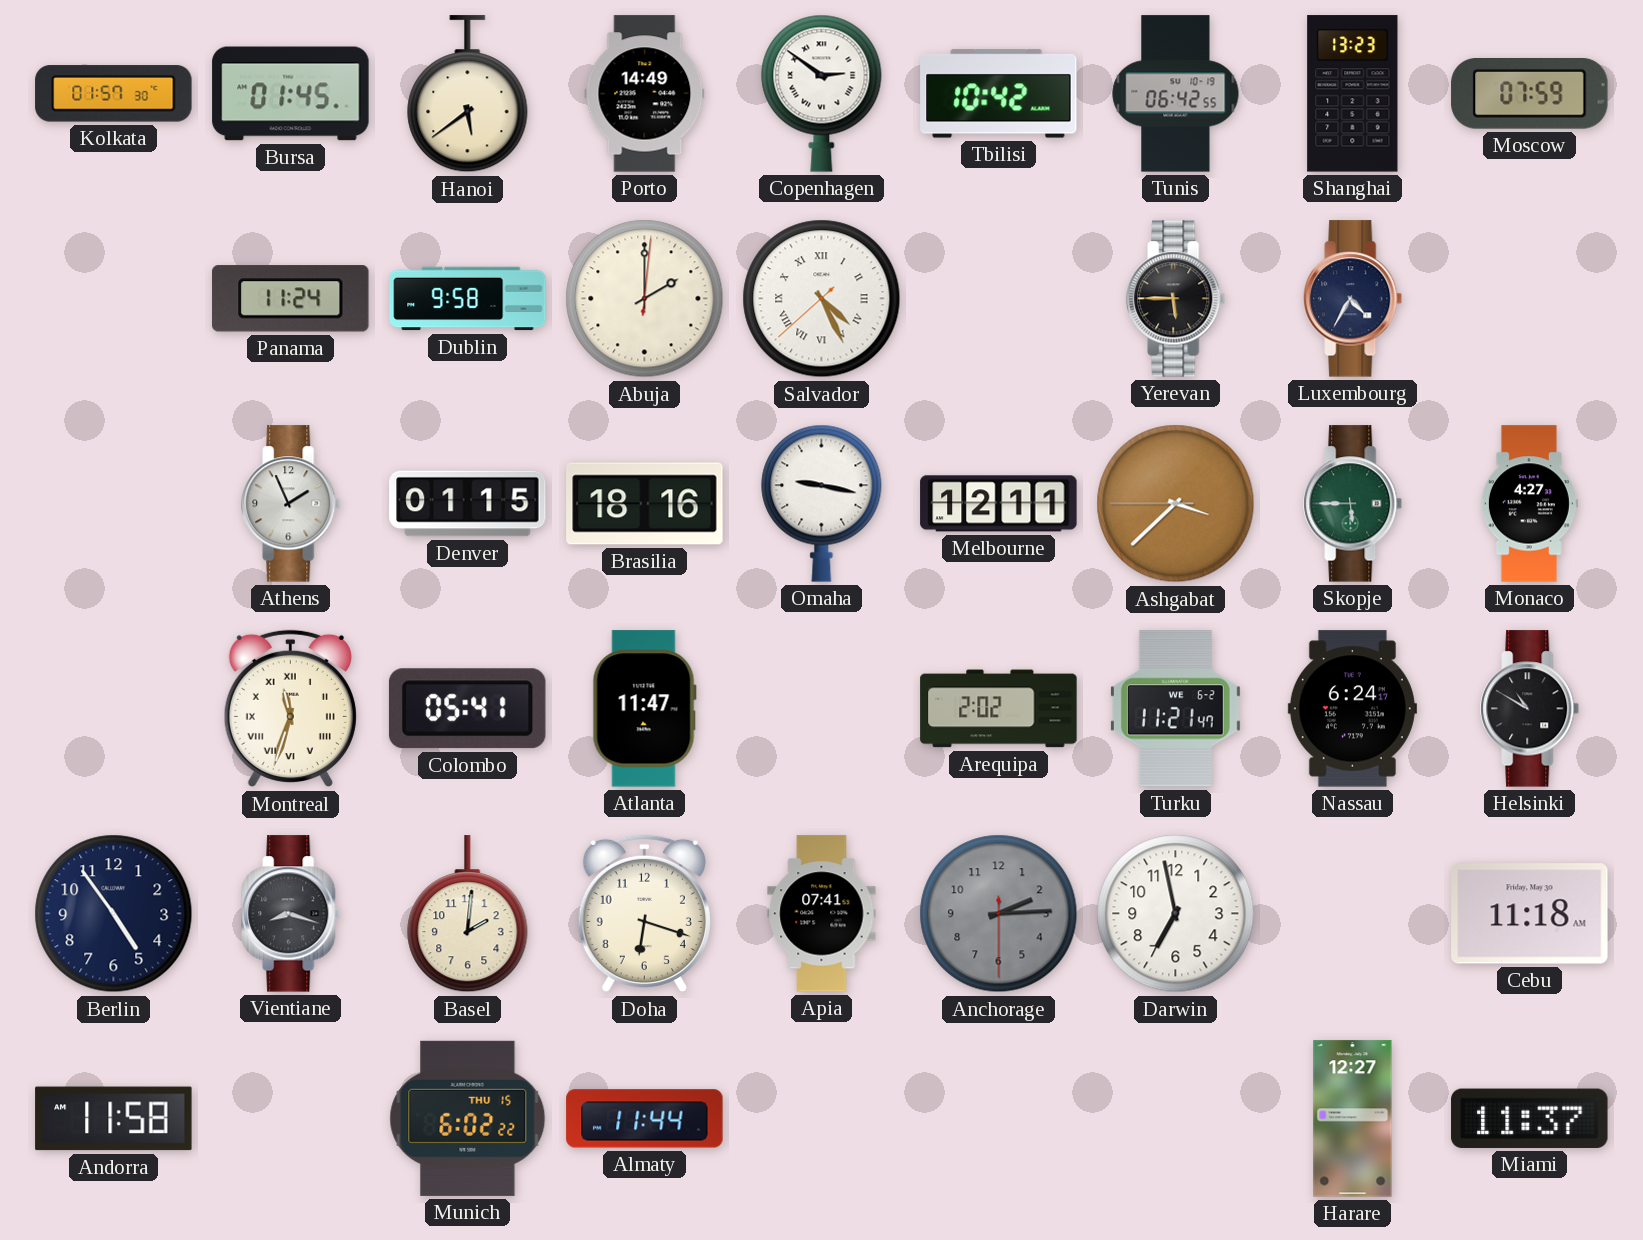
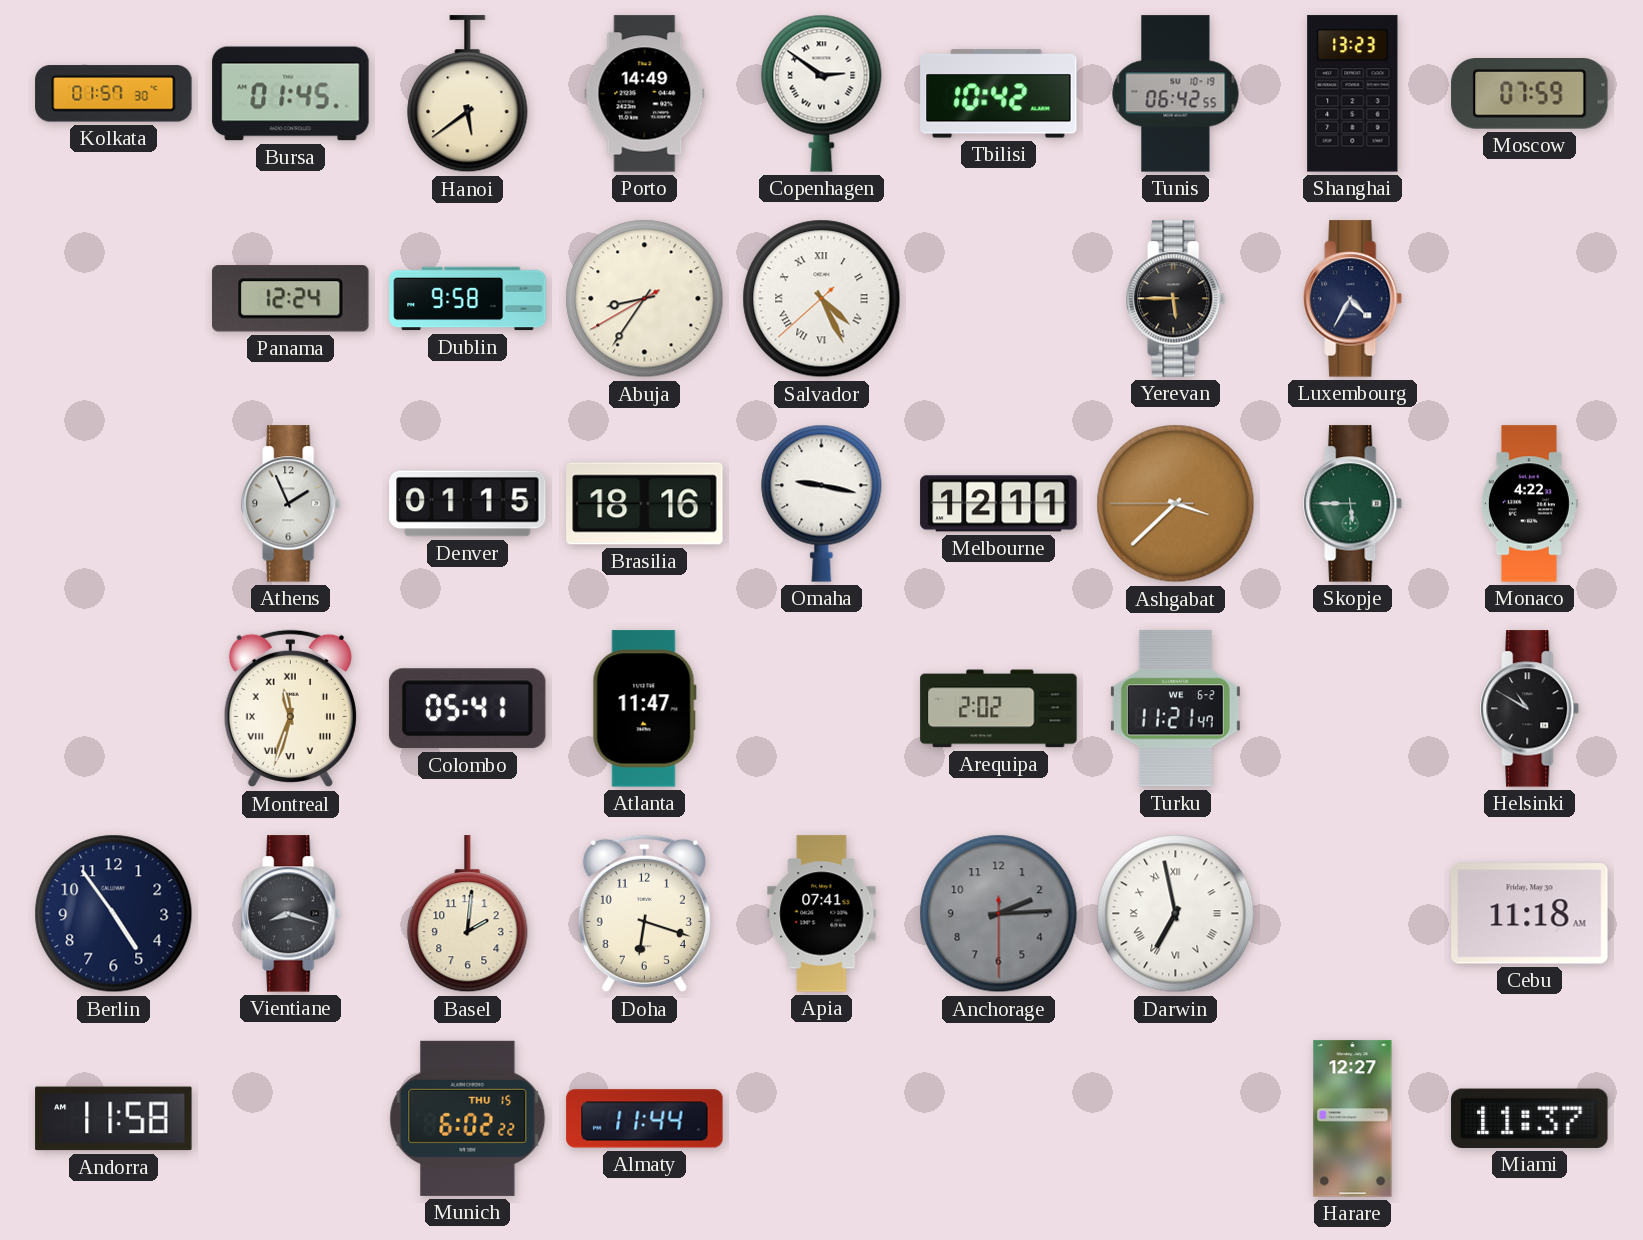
Panama: 11:24 -> 12:24
Abuja: 2:00 -> 8:35
Monaco: 4:27 -> 4:22
Nassau: 6:24 -> none
Darwin numerals: Arabic -> Roman
